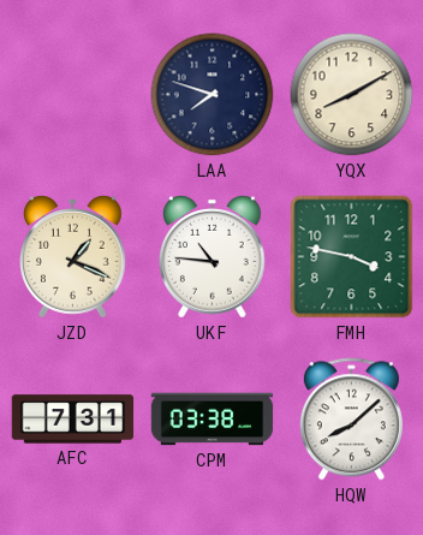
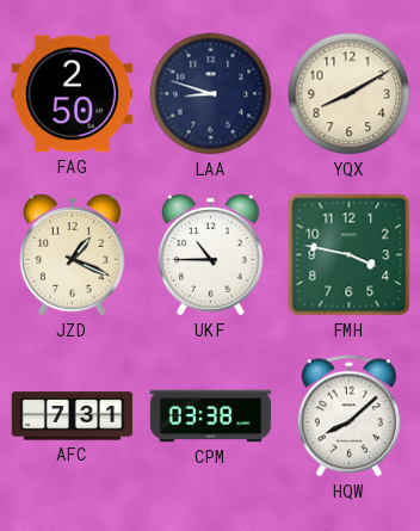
FAG: none -> 2:50
LAA: 7:48 -> 8:48
UKF: 10:46 -> 10:45
